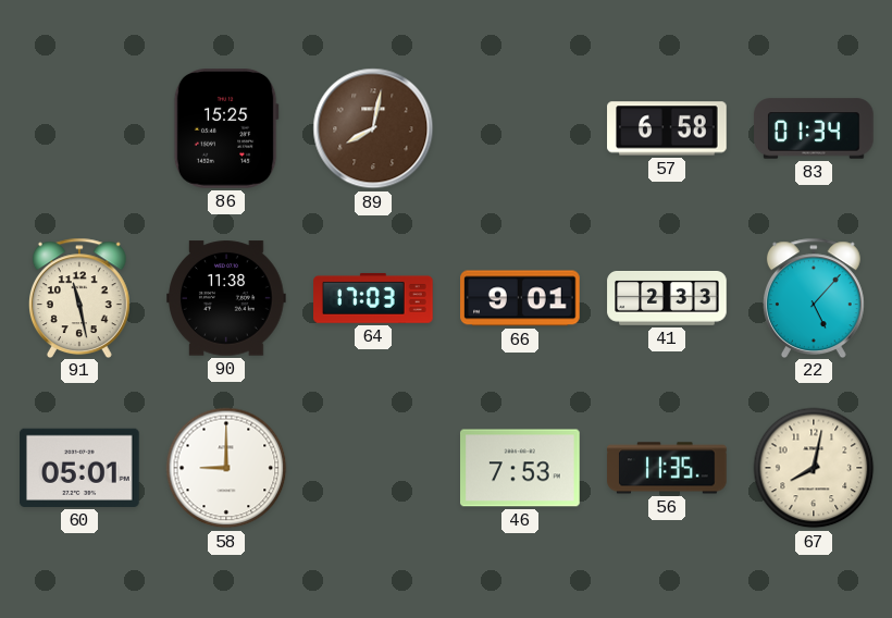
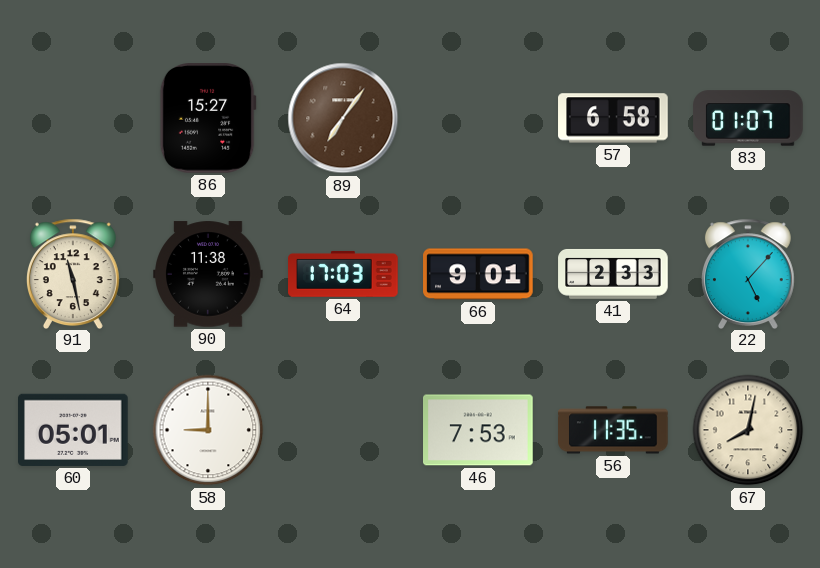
86: 15:25 -> 15:27
89: 8:02 -> 7:06
83: 01:34 -> 01:07
